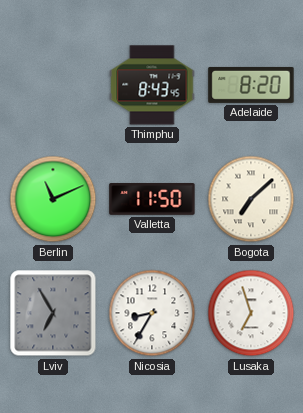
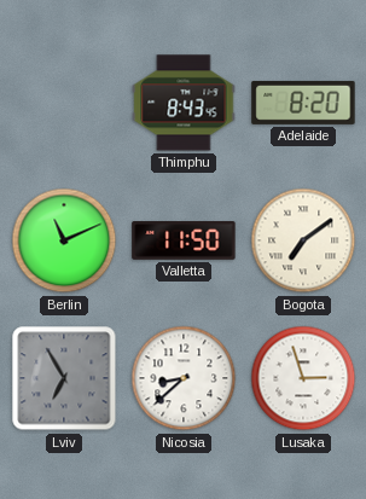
Bogota: 7:08 -> 7:09
Nicosia: 8:35 -> 8:38
Lusaka: 6:57 -> 2:57
